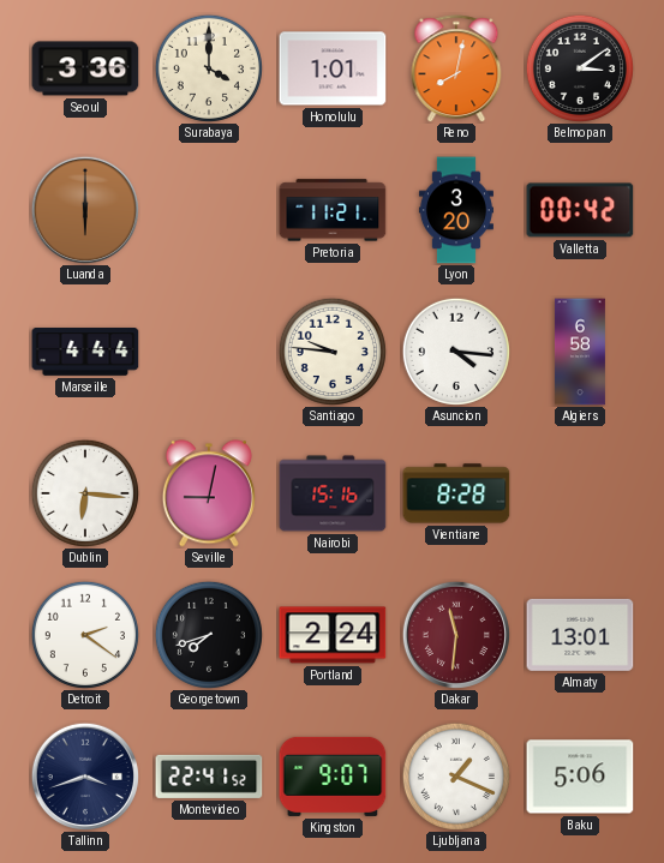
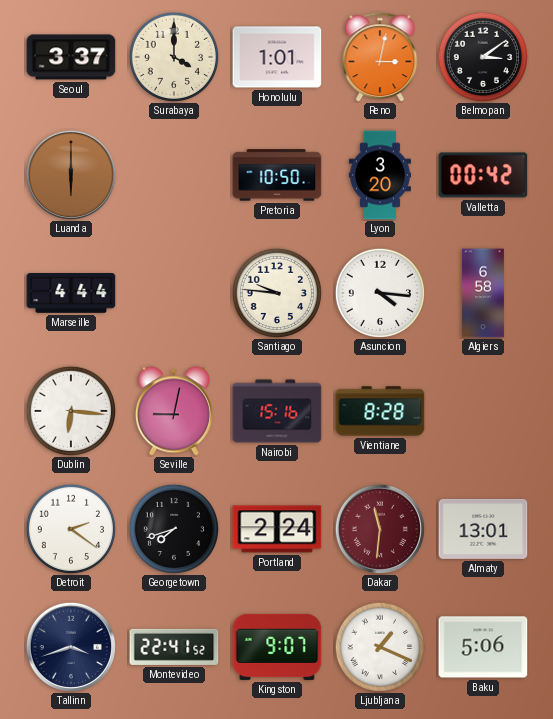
Seoul: 3:36 -> 3:37
Reno: 8:02 -> 3:02
Pretoria: 11:21 -> 10:50
